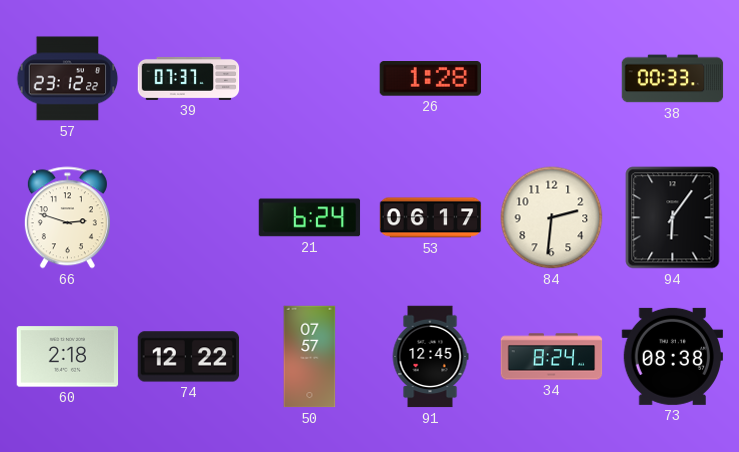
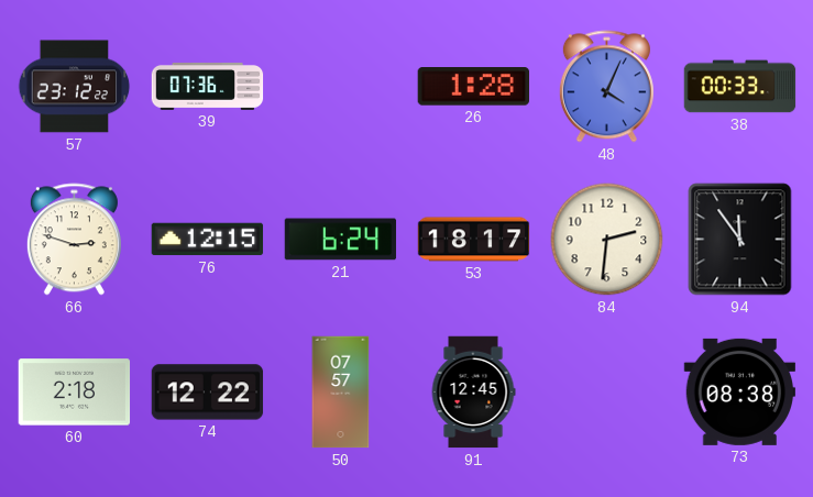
39: 07:37 -> 07:36
48: none -> 4:04
76: none -> 12:15
53: 06:17 -> 18:17
94: 6:06 -> 11:54
34: 8:24 -> none
